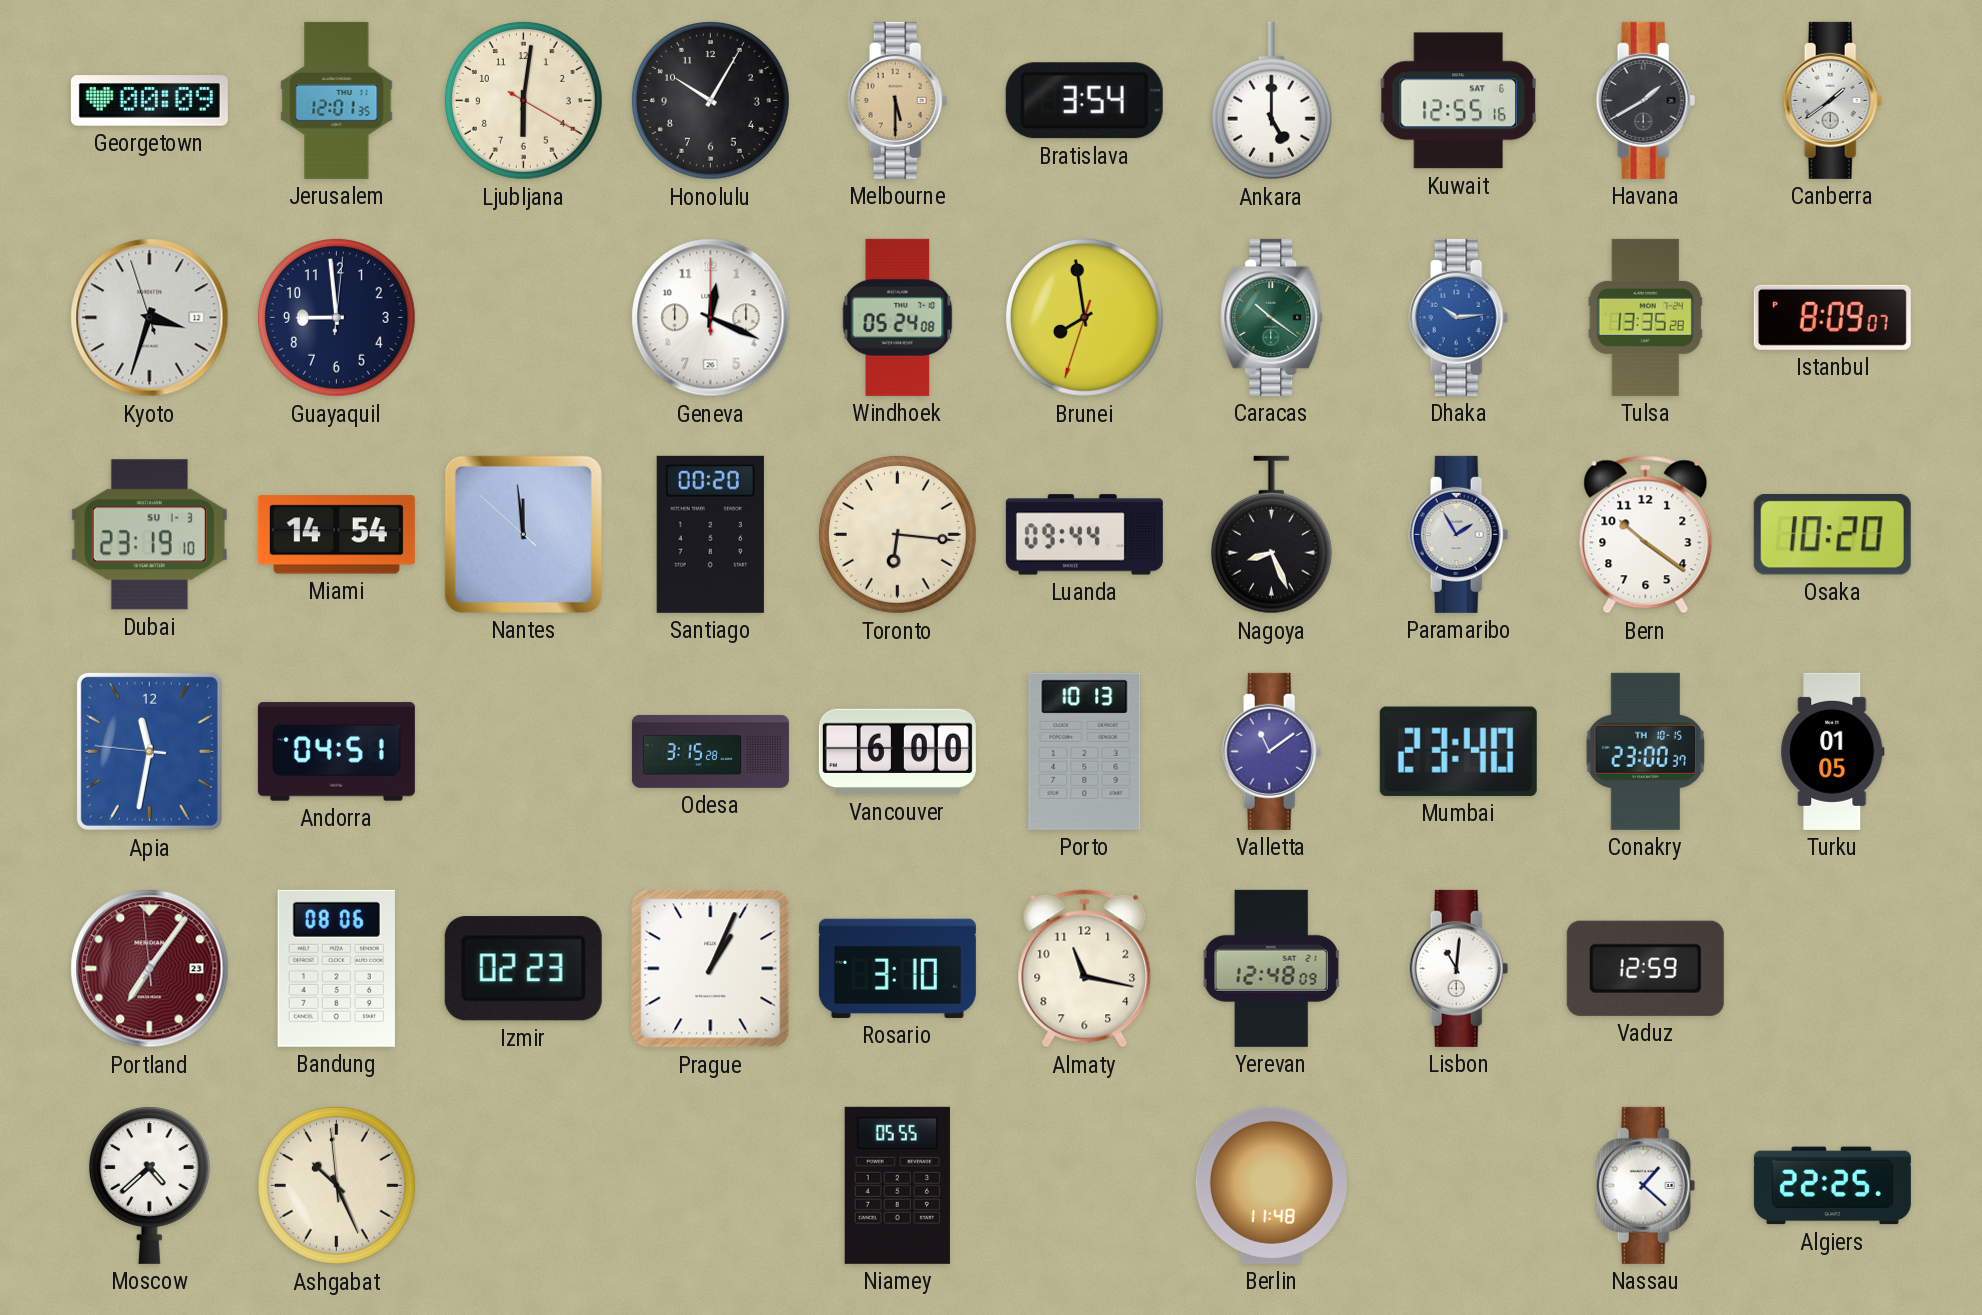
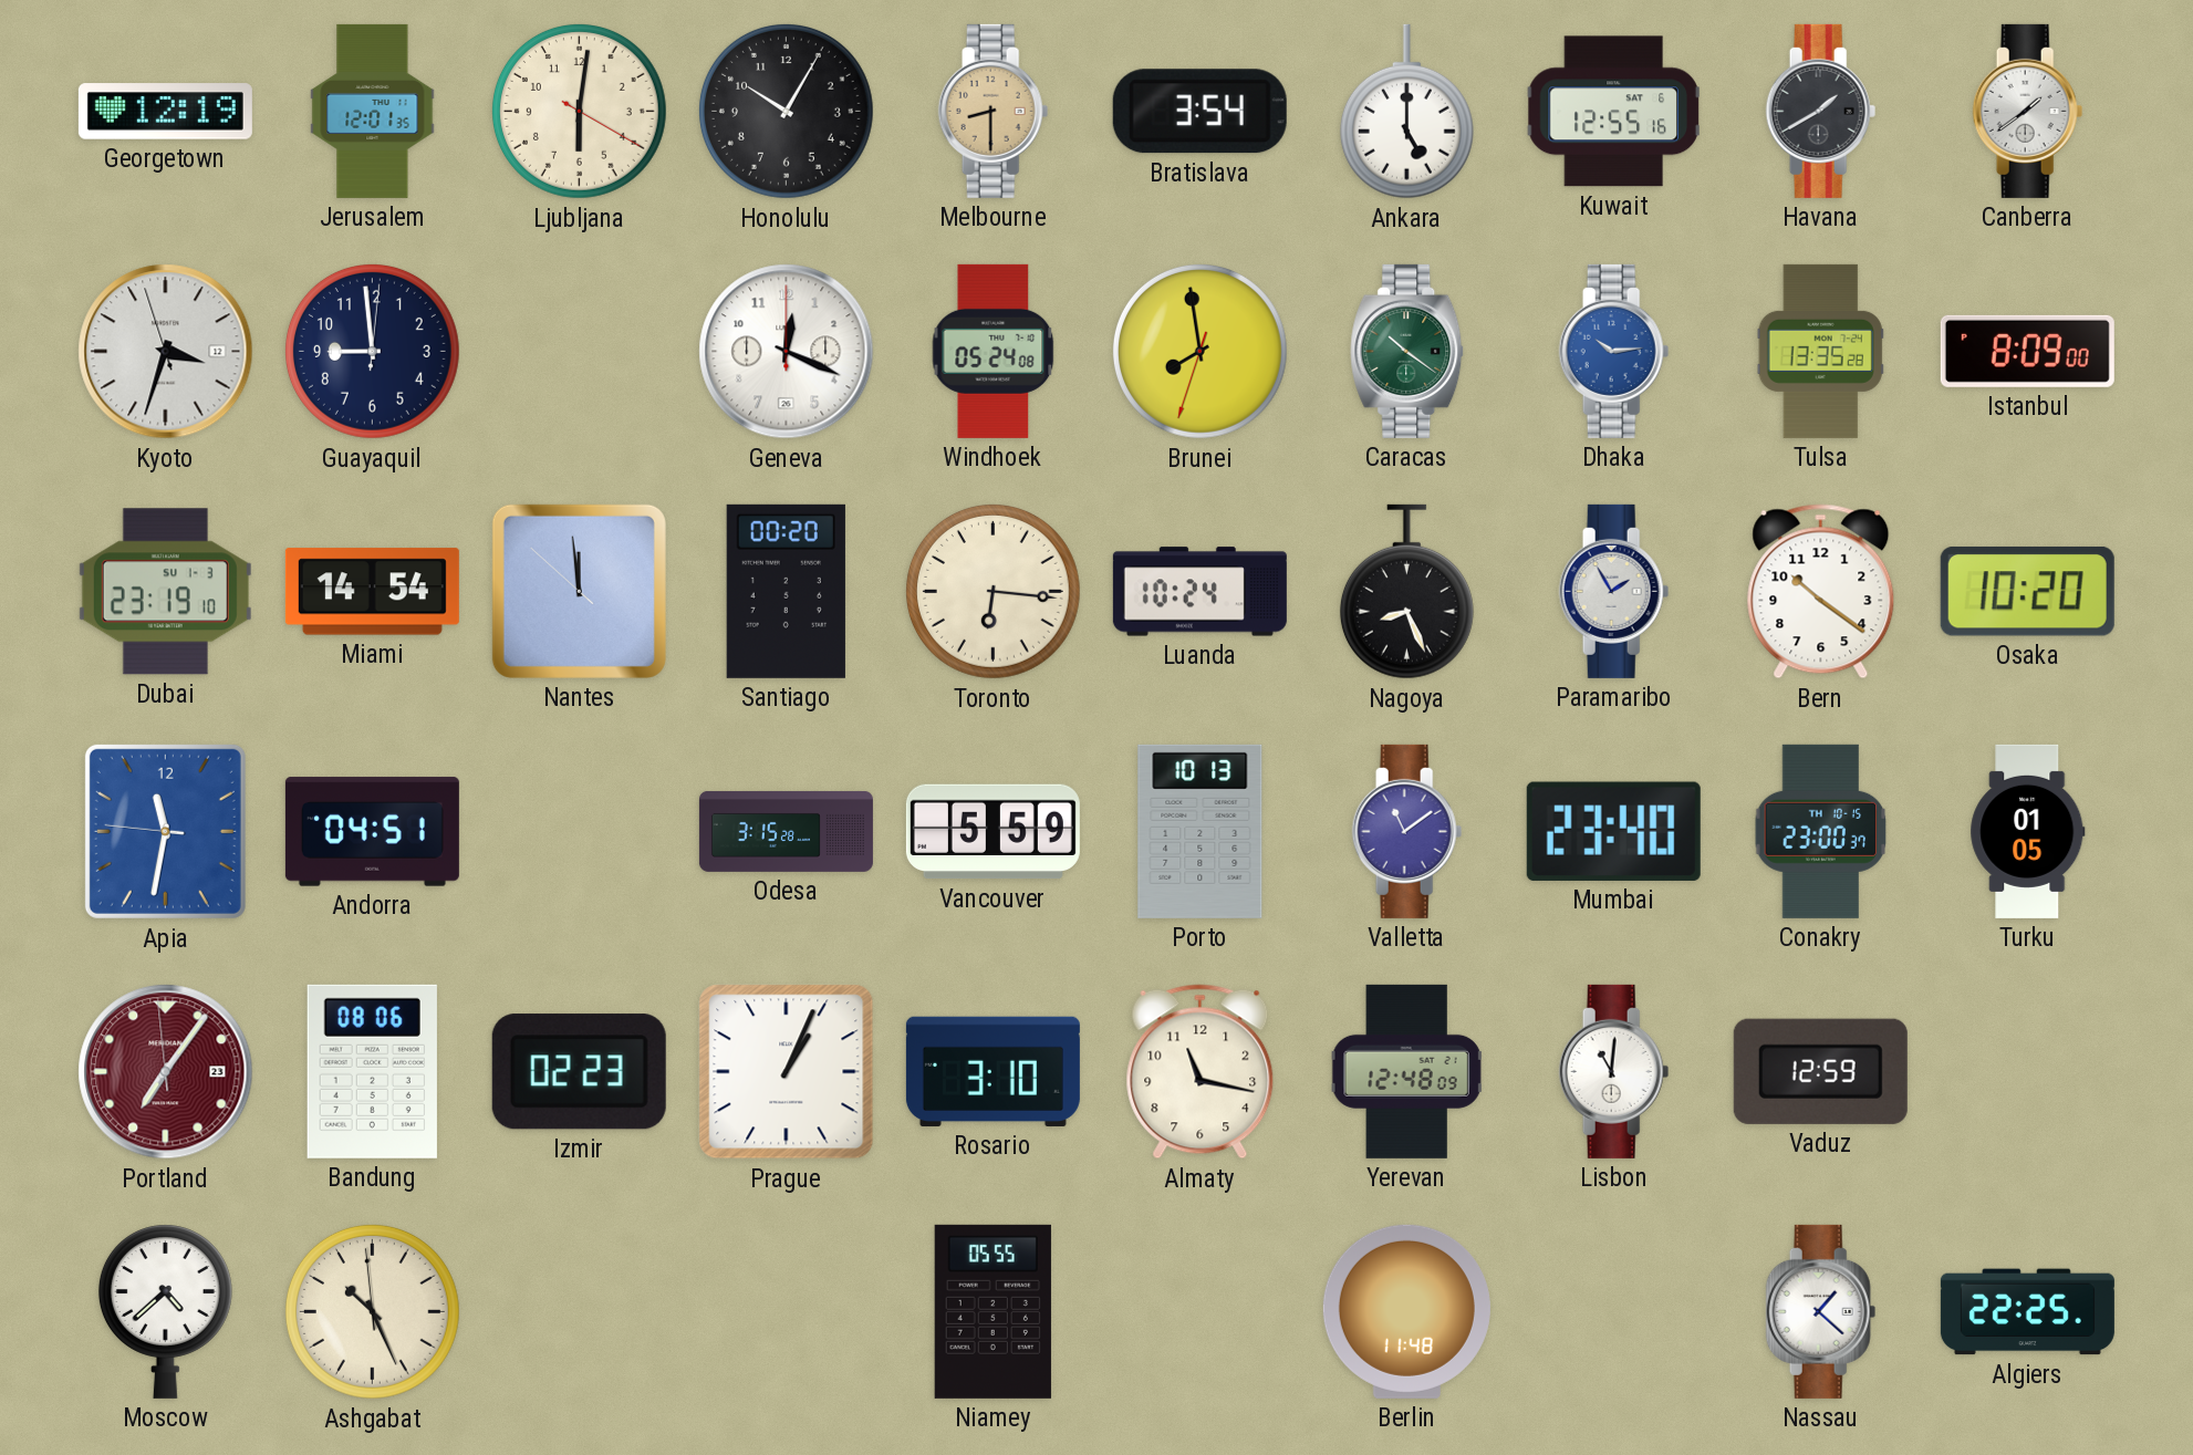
Georgetown: 00:09 -> 12:19
Melbourne: 5:30 -> 8:30
Istanbul: 8:09:07 -> 8:09:00
Luanda: 09:44 -> 10:24
Vancouver: 6:00 -> 5:59
